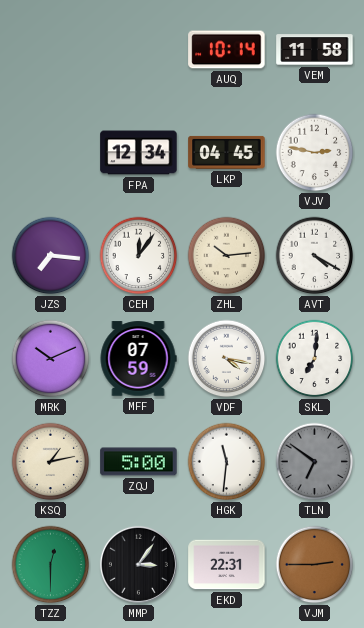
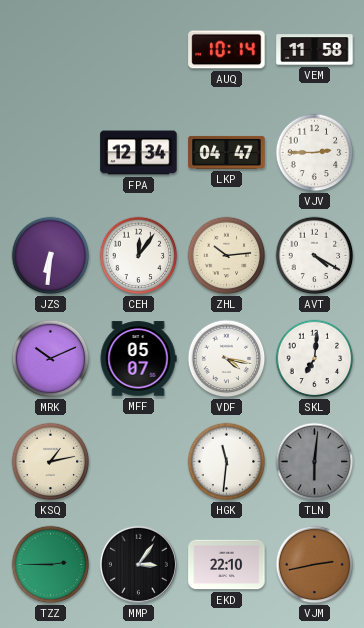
LKP: 04:45 -> 04:47
VJV: 2:47 -> 2:45
JZS: 7:16 -> 6:31
MFF: 07:59 -> 05:07
ZQJ: 5:00 -> none
TLN: 6:51 -> 6:01
TZZ: 12:30 -> 2:45
EKD: 22:31 -> 22:10
VJM: 2:45 -> 2:43
